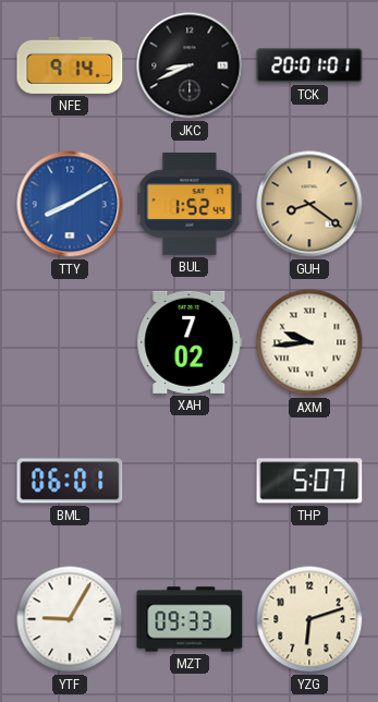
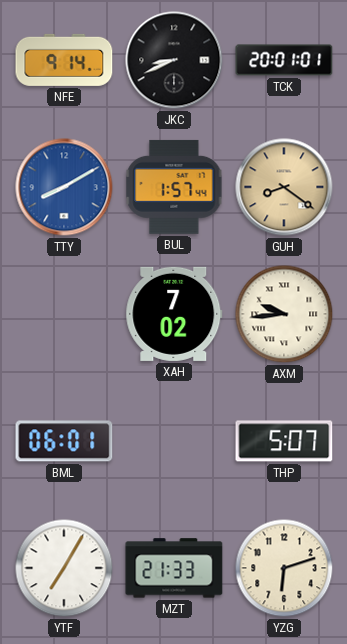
BUL: 1:52 -> 1:57
YTF: 9:05 -> 7:05
MZT: 09:33 -> 21:33
